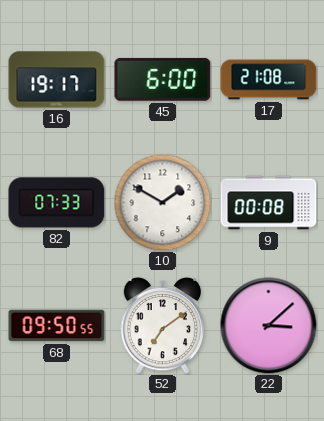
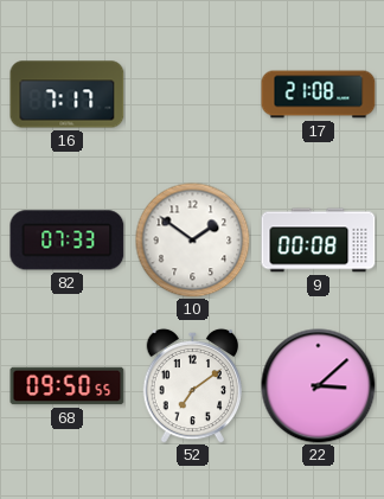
16: 19:17 -> 7:17
45: 6:00 -> none
10: 1:50 -> 1:51
